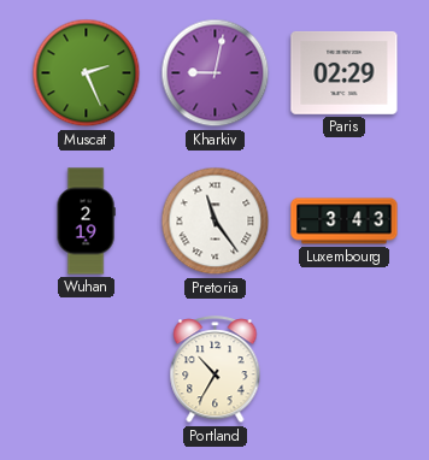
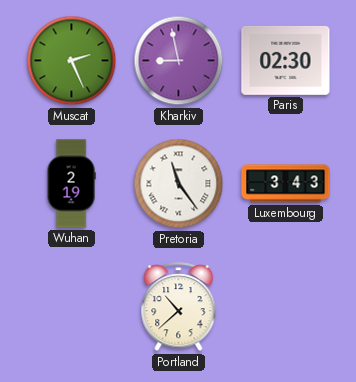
Kharkiv: 9:02 -> 8:58
Paris: 02:29 -> 02:30
Portland: 10:35 -> 10:38
